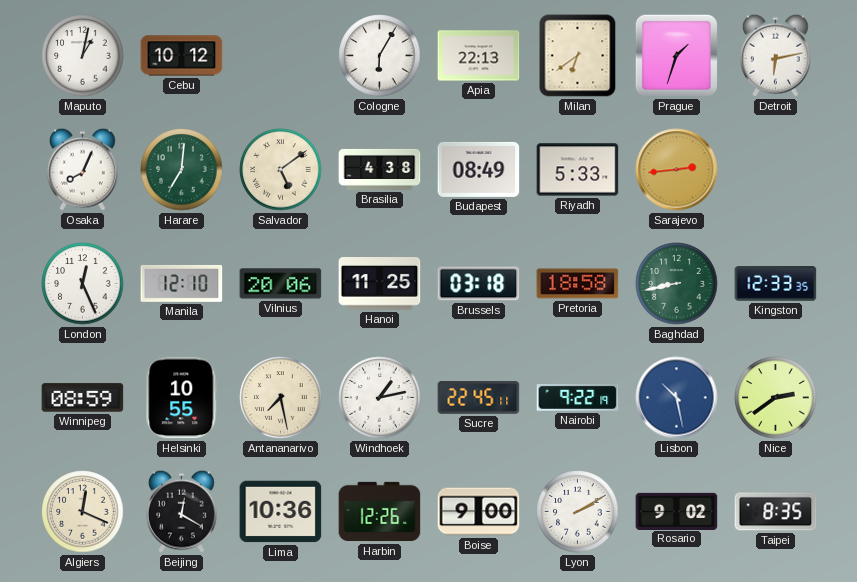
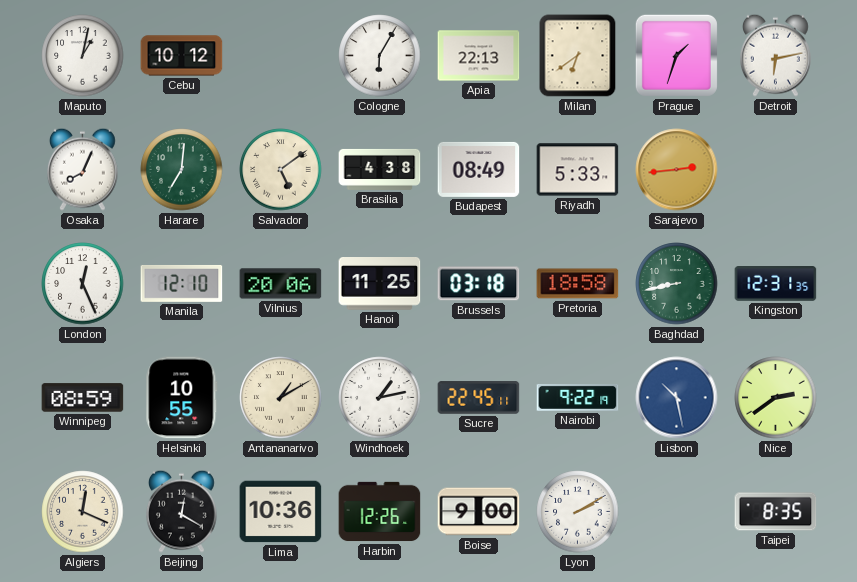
Kingston: 12:33 -> 12:31
Antananarivo: 7:28 -> 1:10
Rosario: 9:02 -> none
